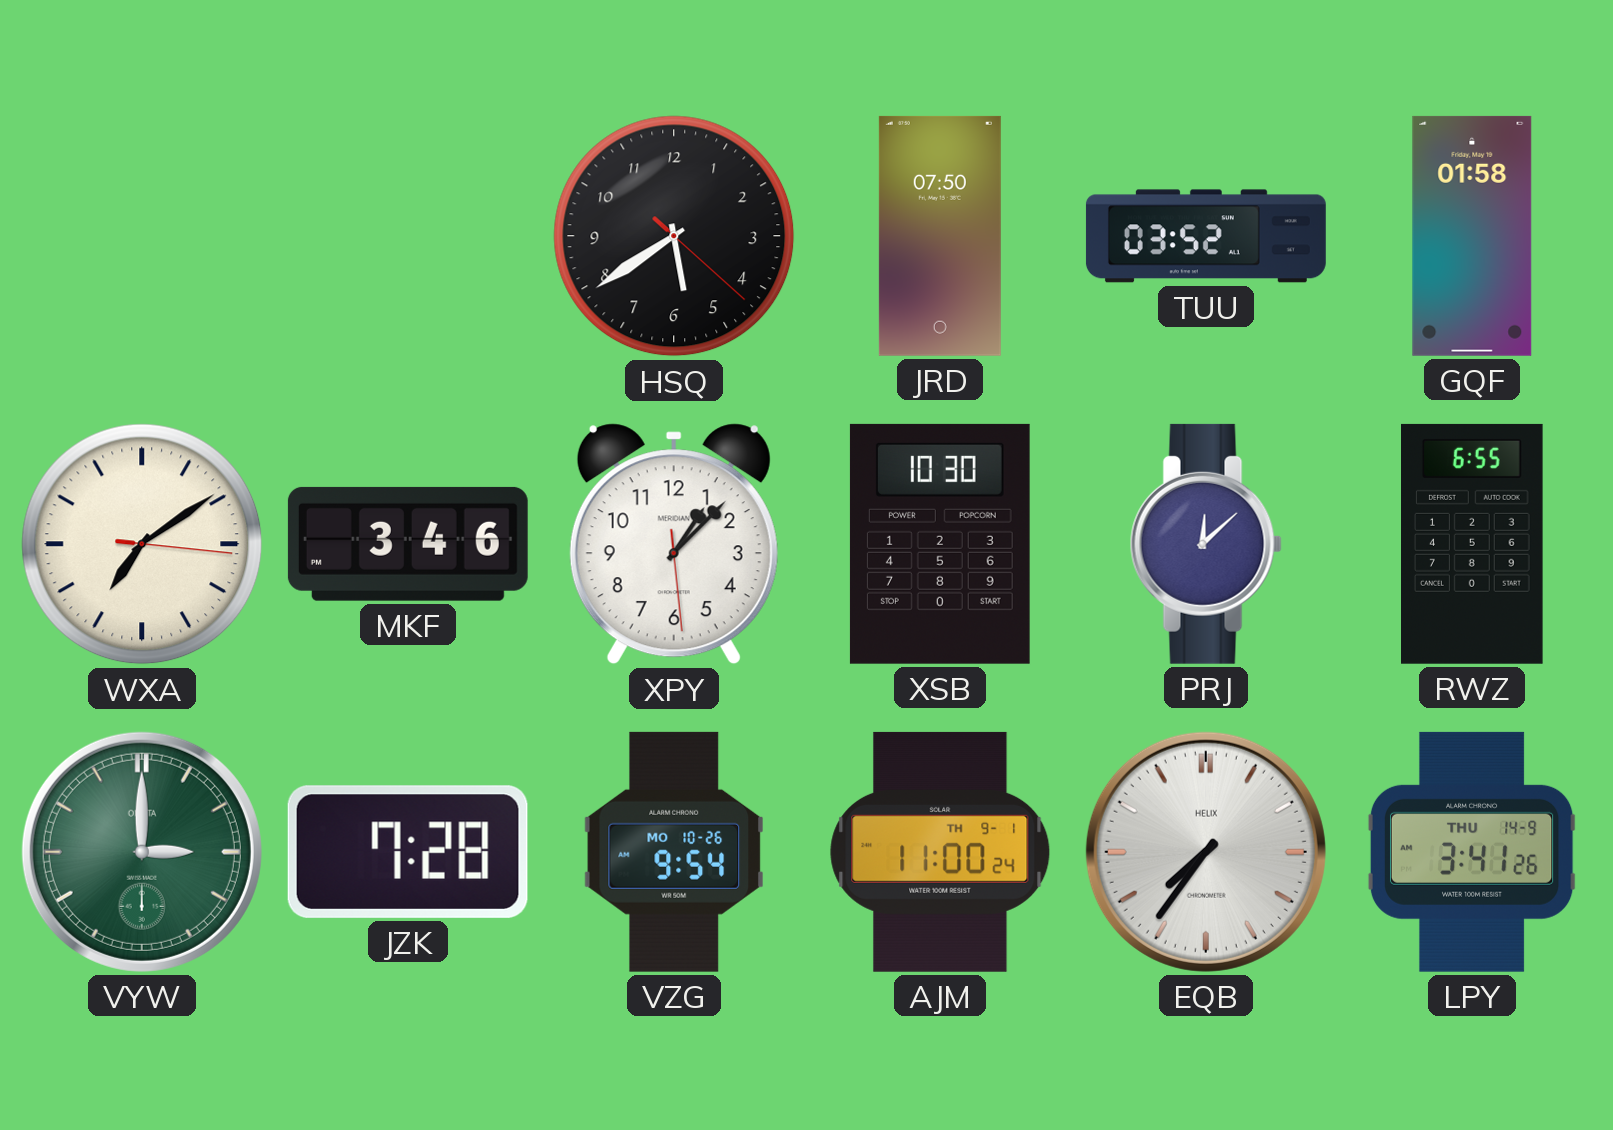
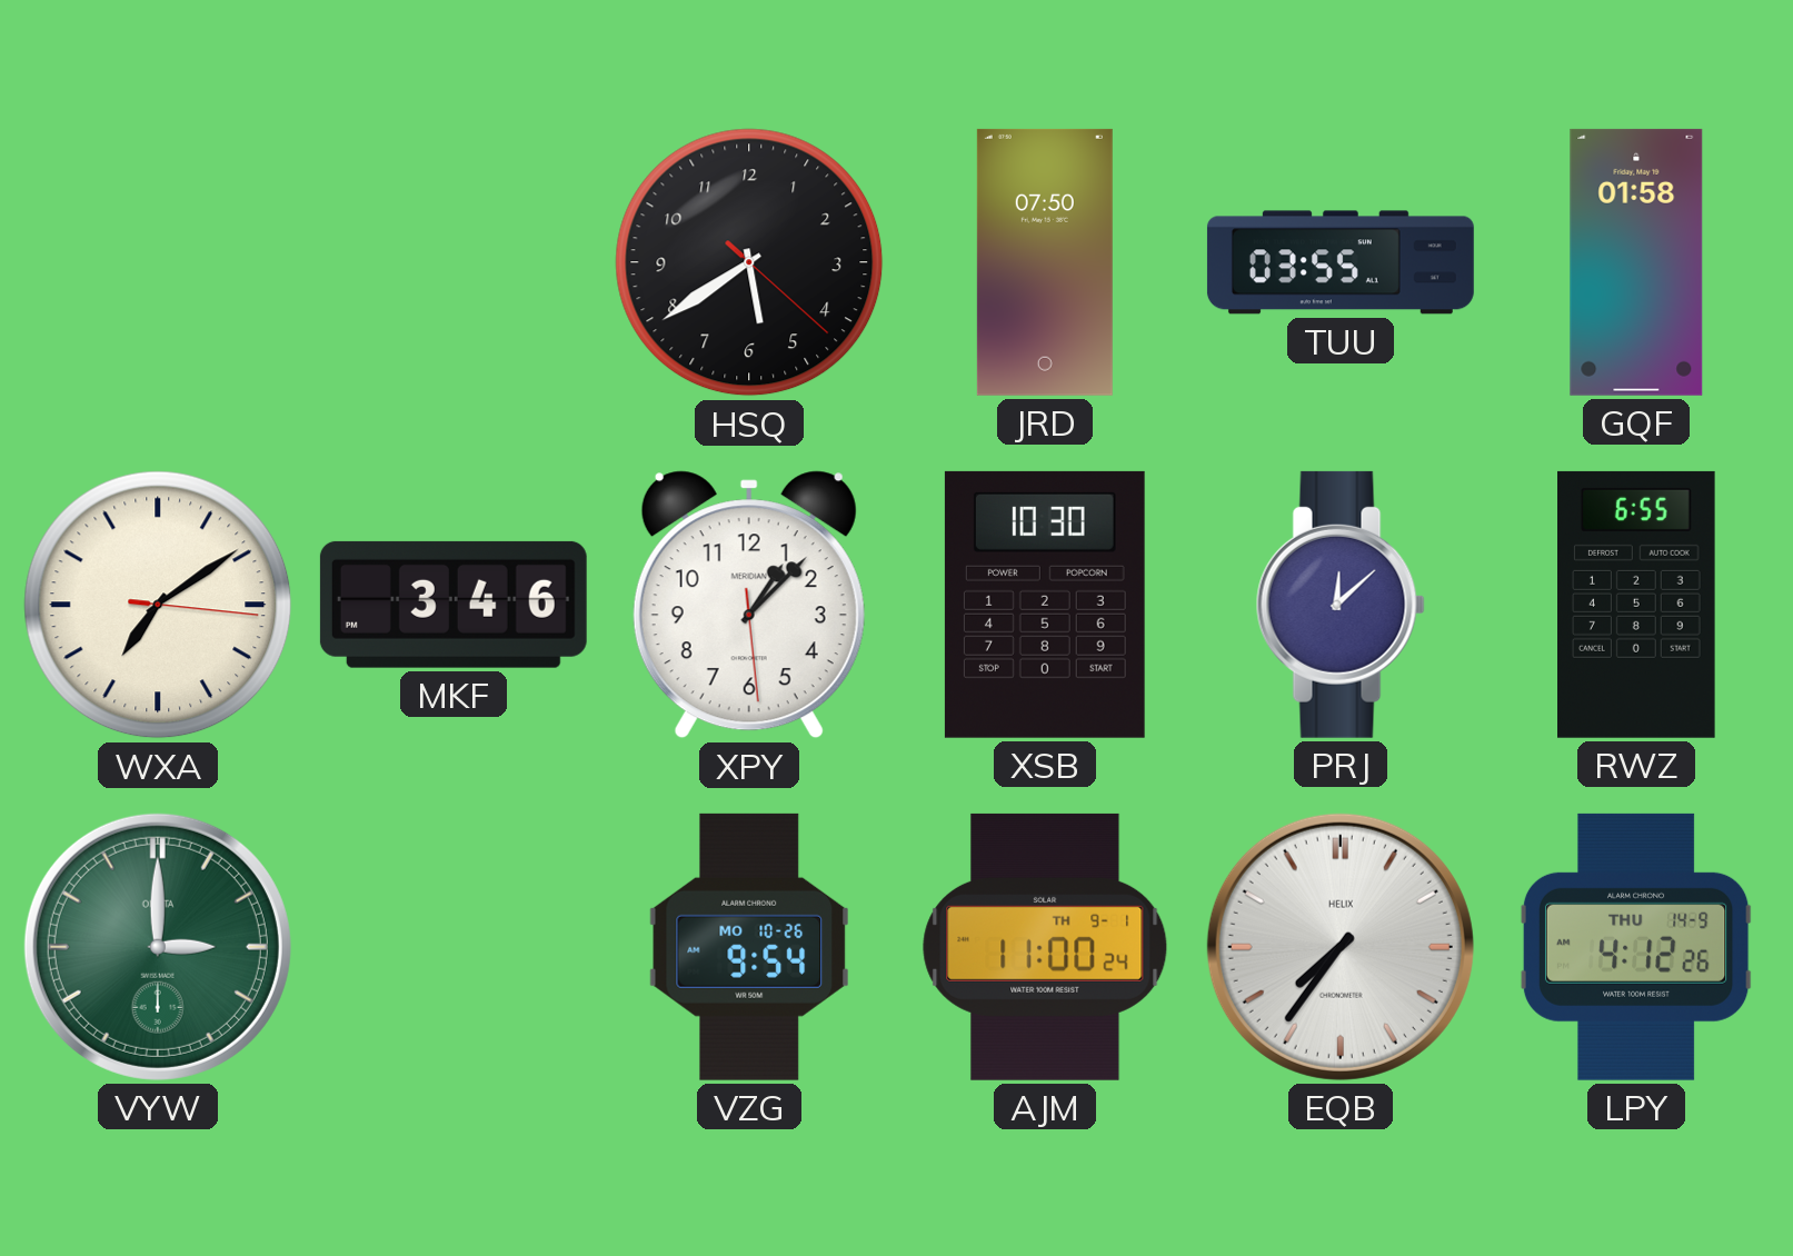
TUU: 03:52 -> 03:55
JZK: 7:28 -> none
LPY: 3:41 -> 4:12
